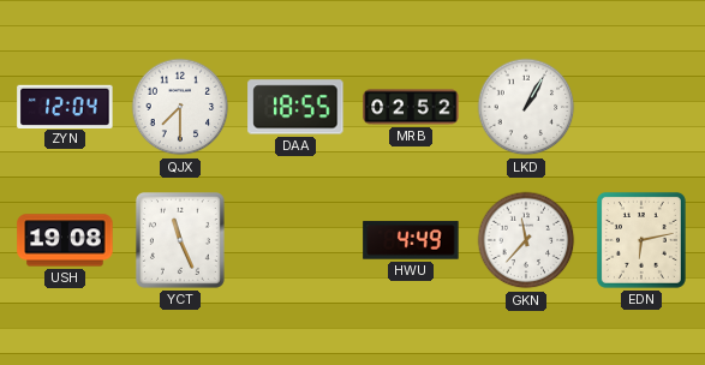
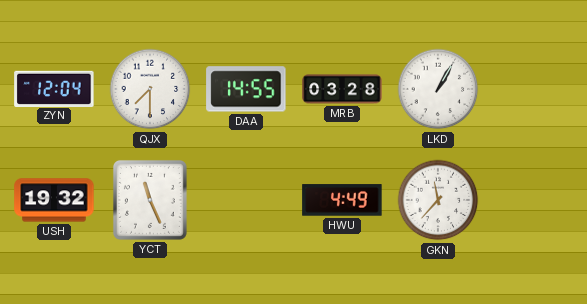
DAA: 18:55 -> 14:55
MRB: 02:52 -> 03:28
USH: 19:08 -> 19:32
EDN: 6:13 -> none
